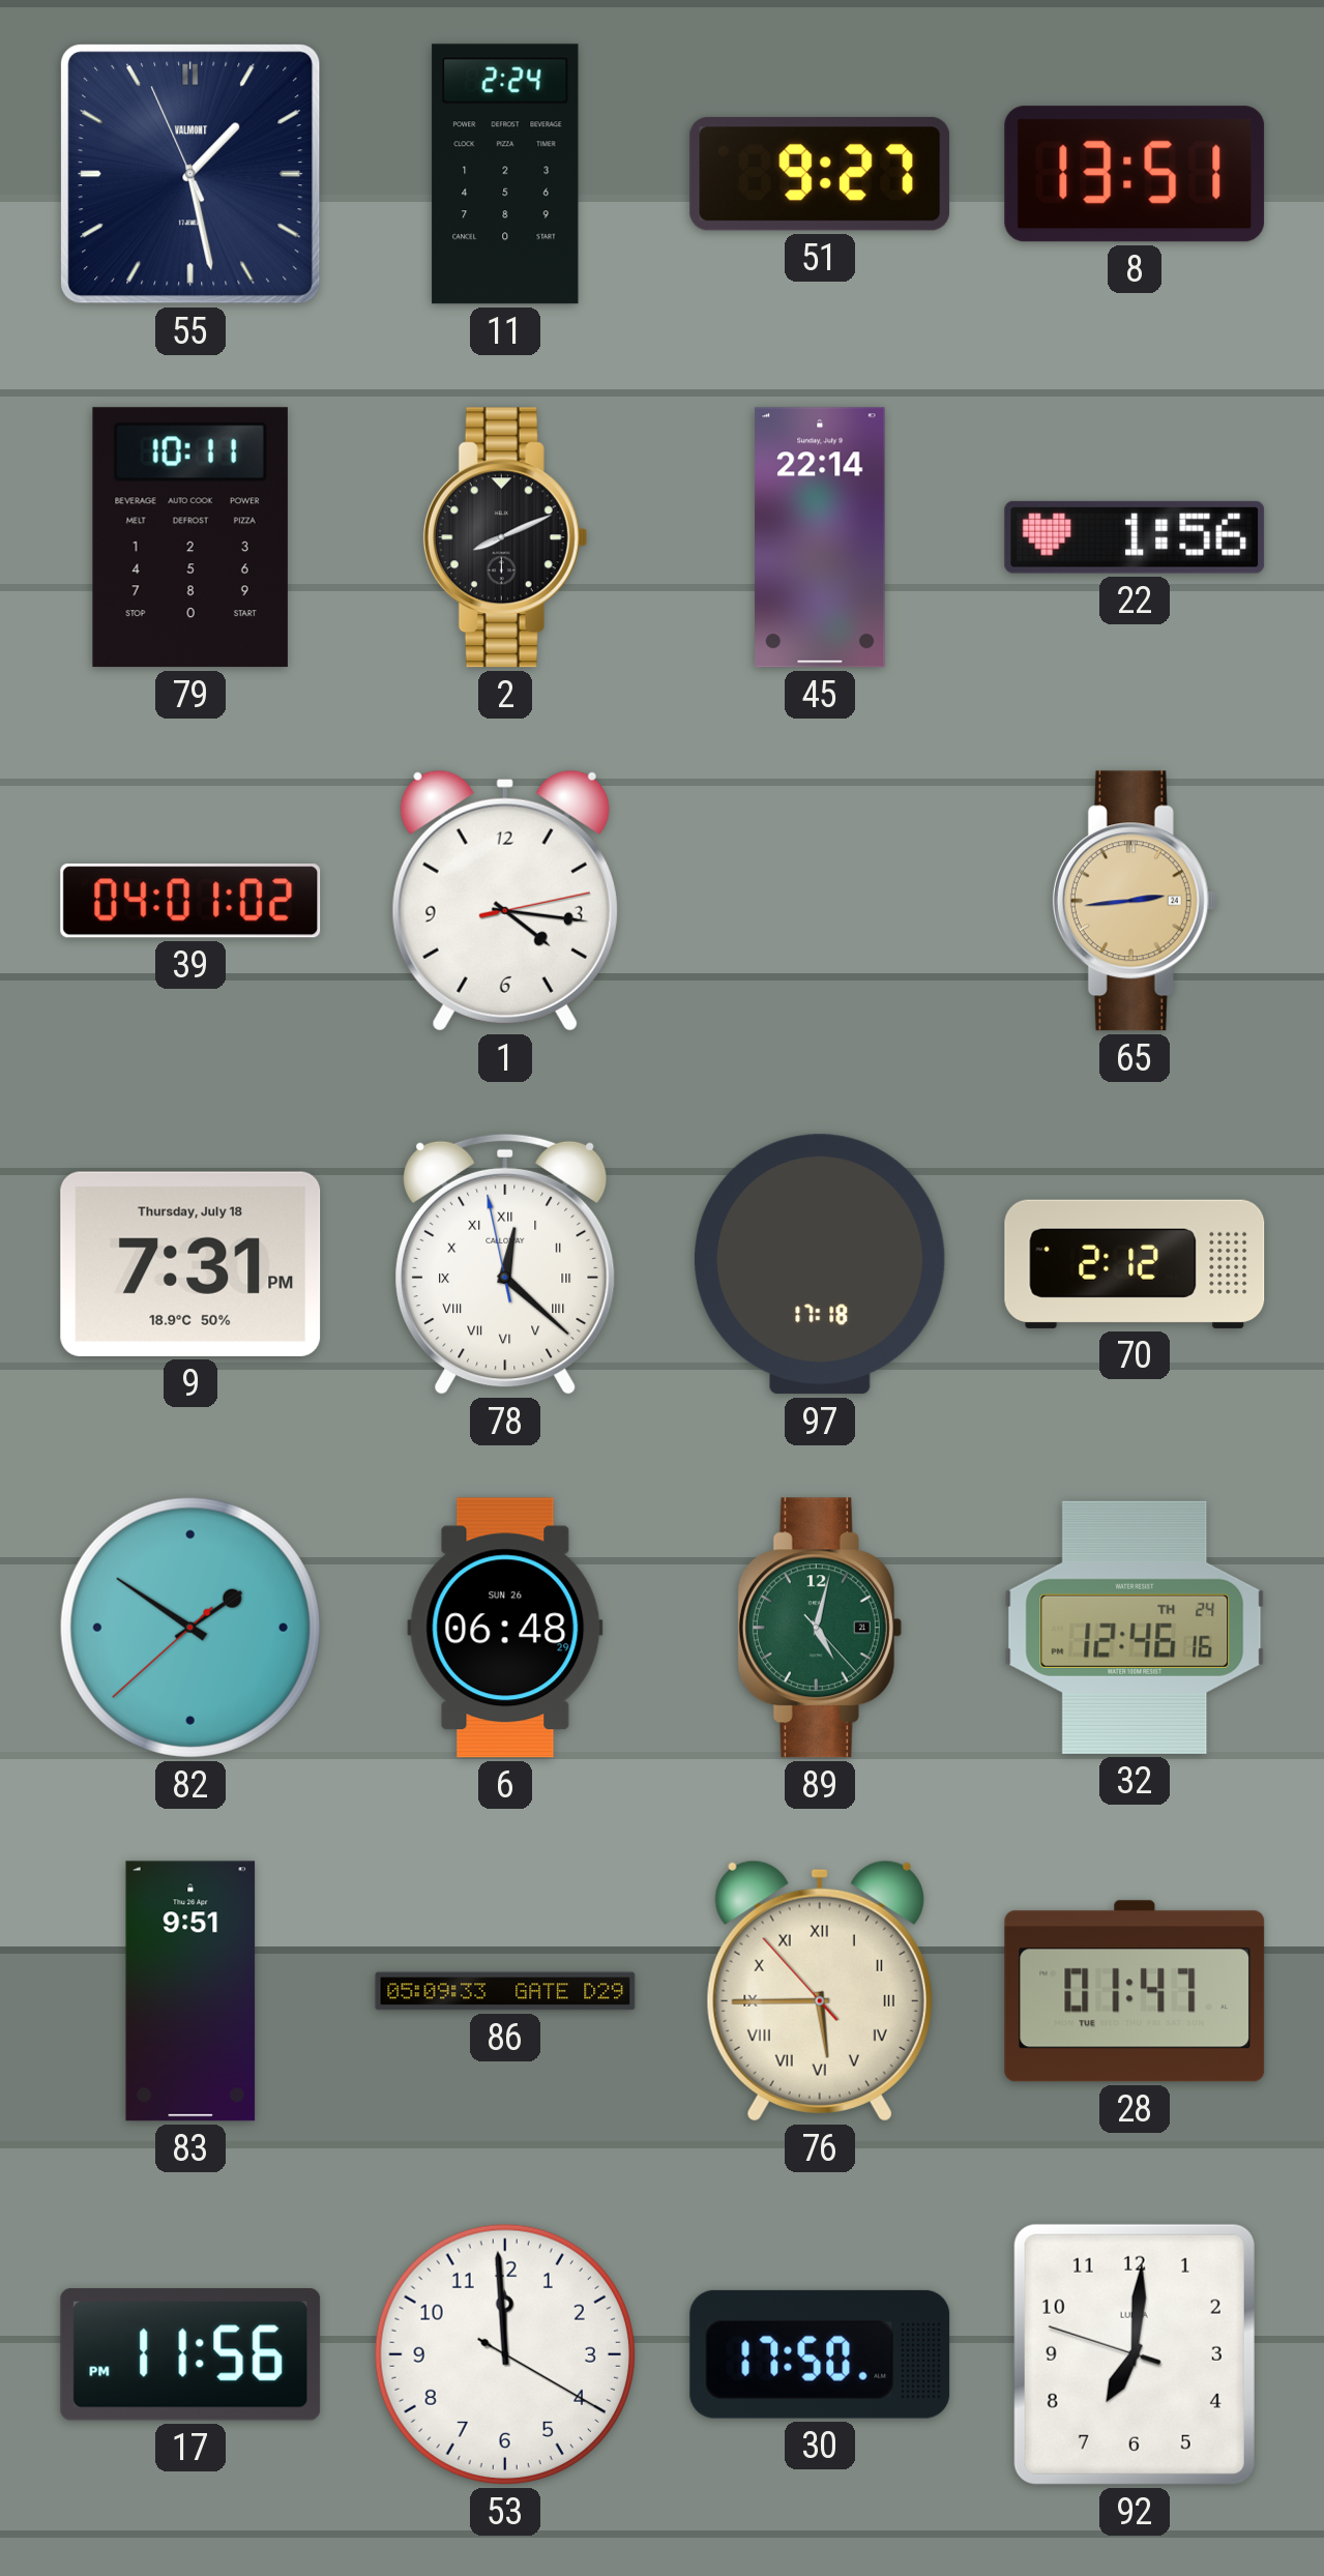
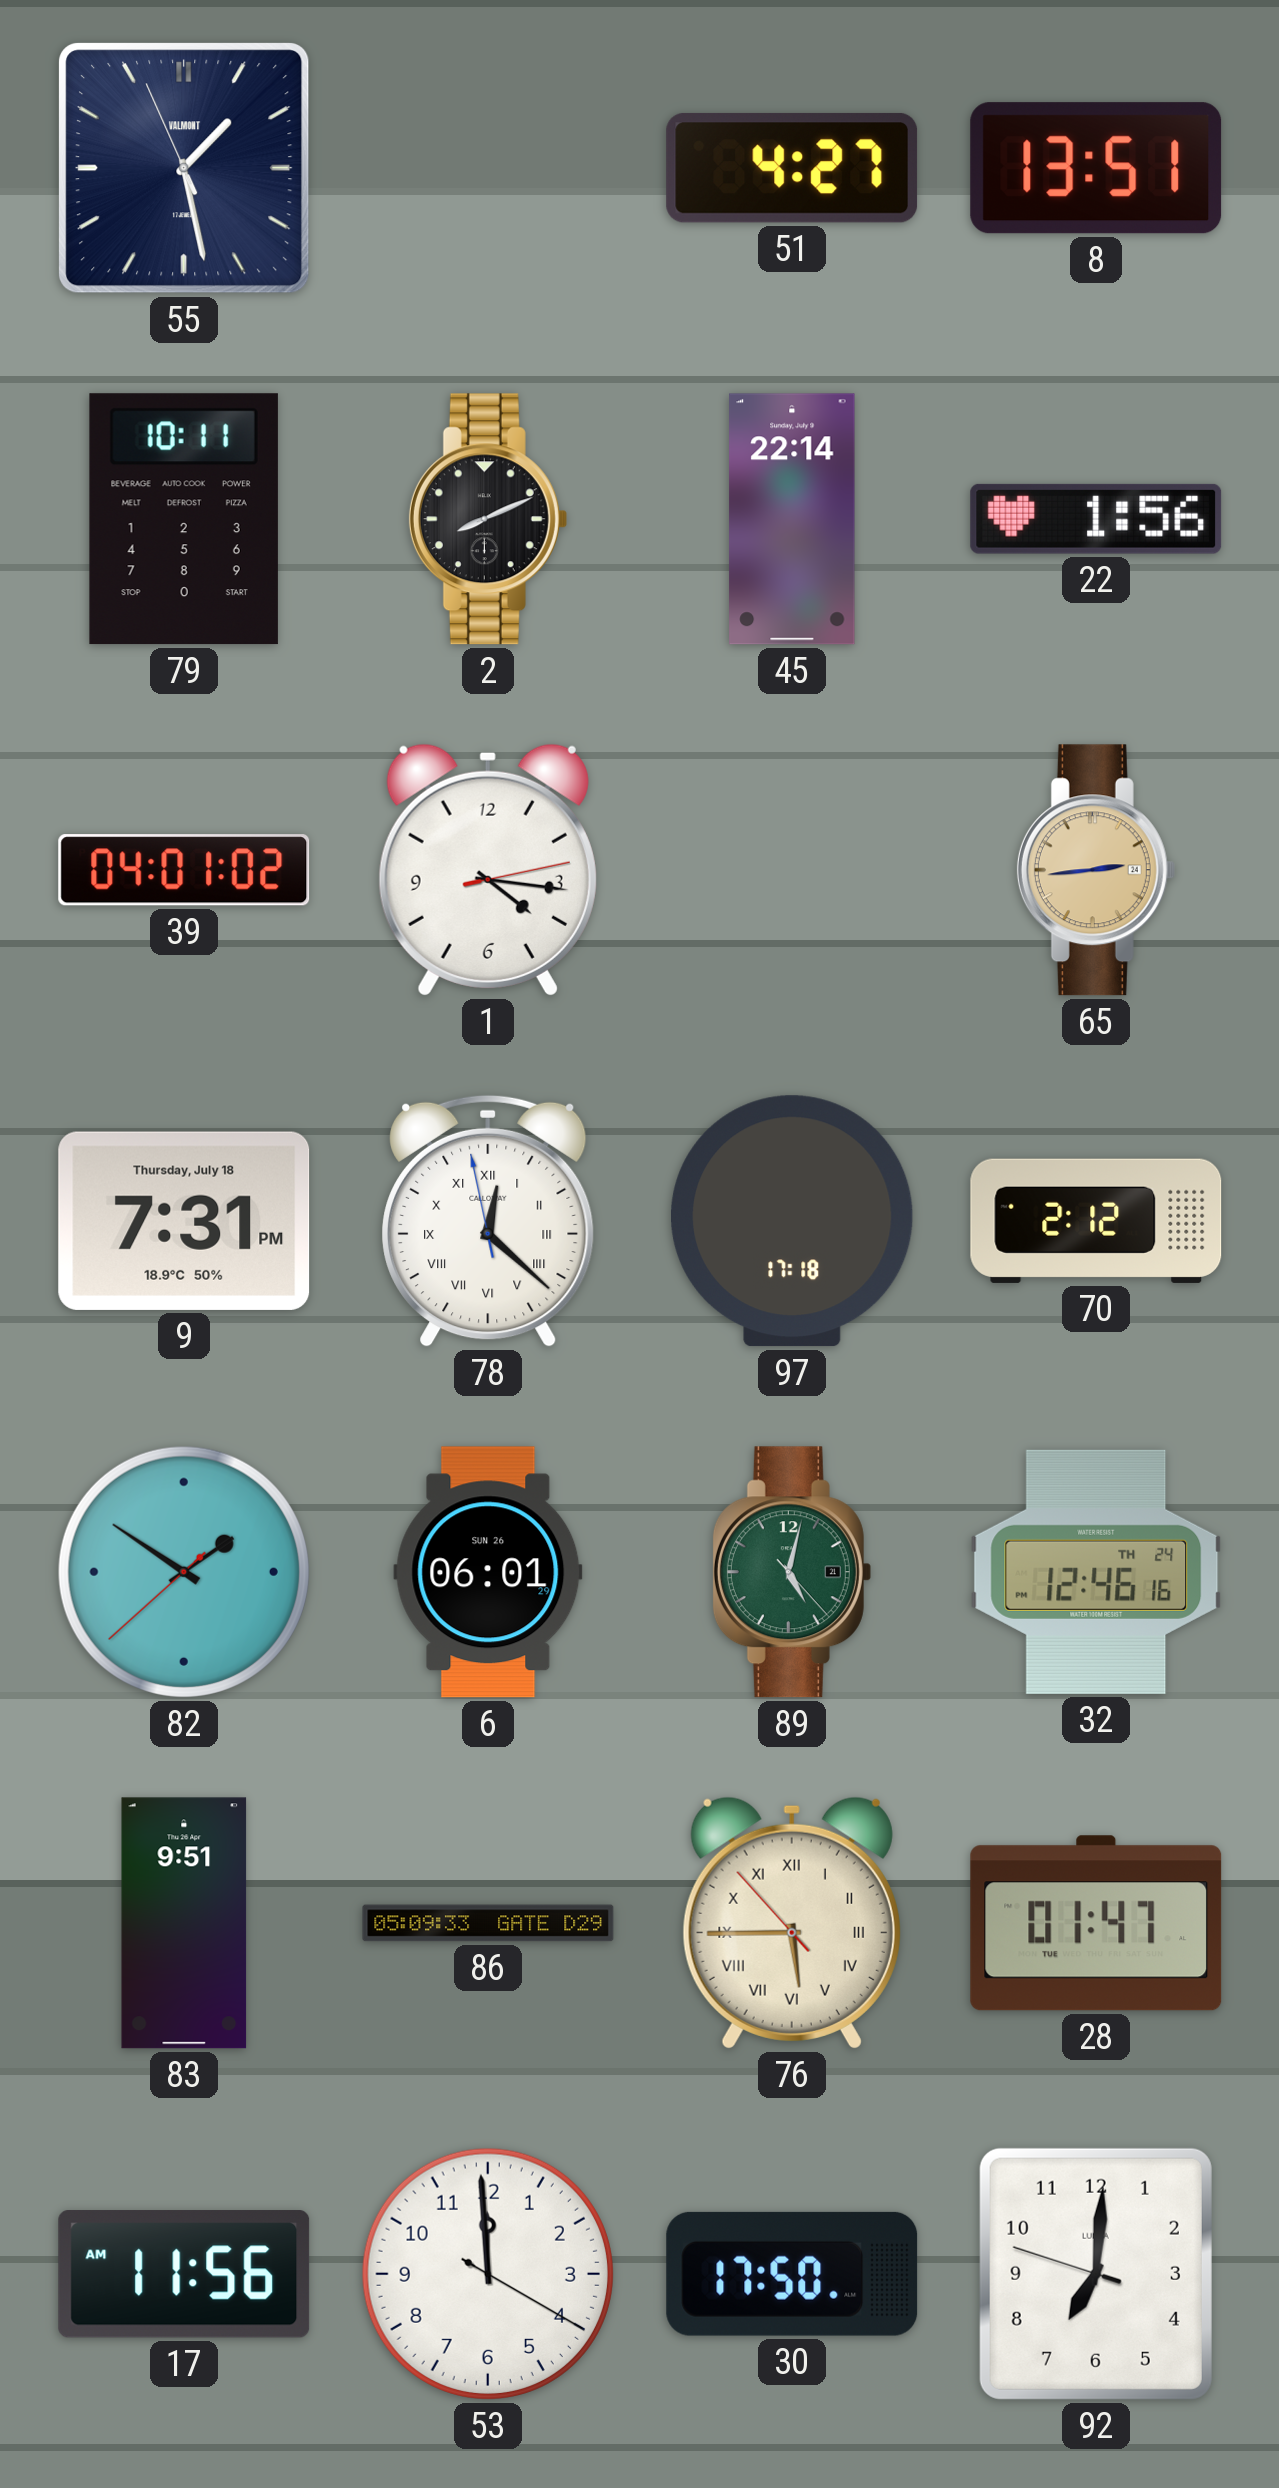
11: 2:24 -> none
51: 9:27 -> 4:27
6: 06:48 -> 06:01
17: 11:56 PM -> 11:56 AM
